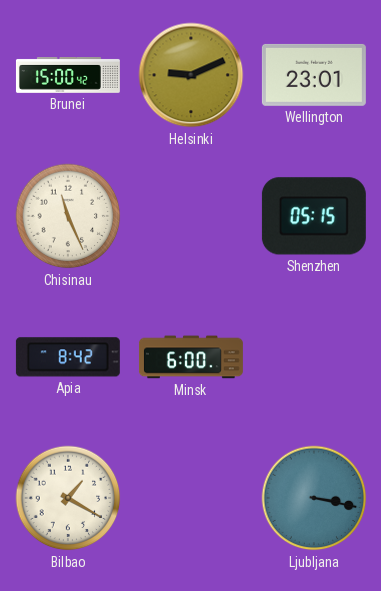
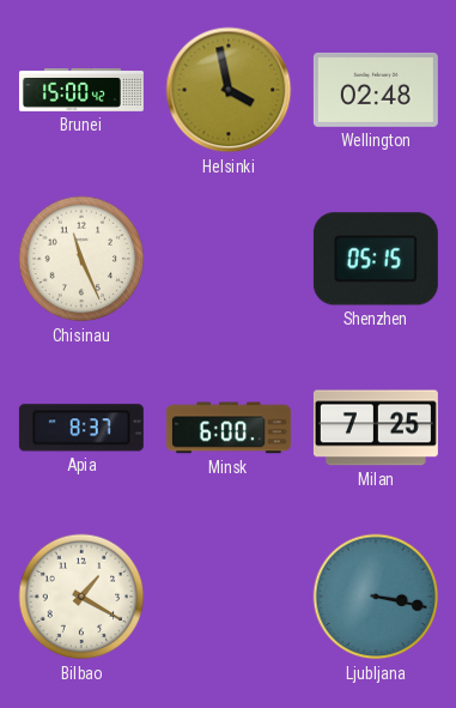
Helsinki: 9:11 -> 3:58
Wellington: 23:01 -> 02:48
Apia: 8:42 -> 8:37
Milan: none -> 7:25
